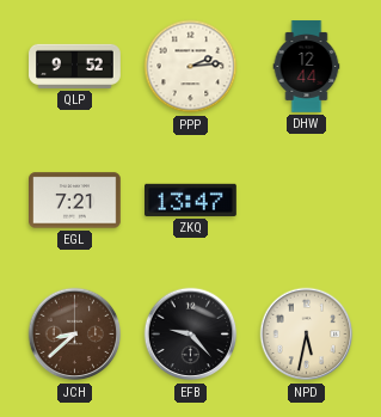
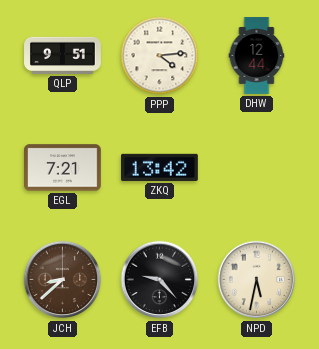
QLP: 9:52 -> 9:51
PPP: 2:14 -> 4:14
ZKQ: 13:47 -> 13:42
